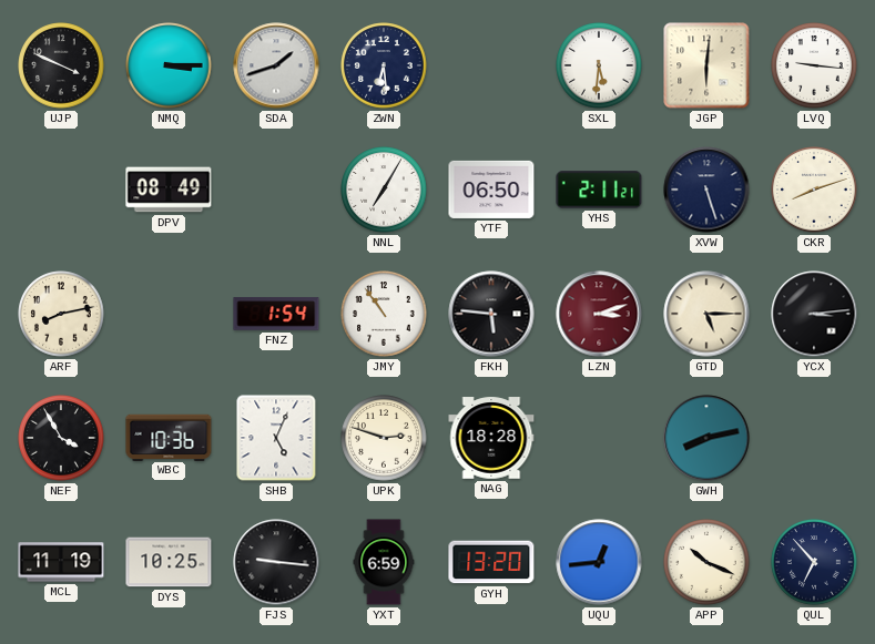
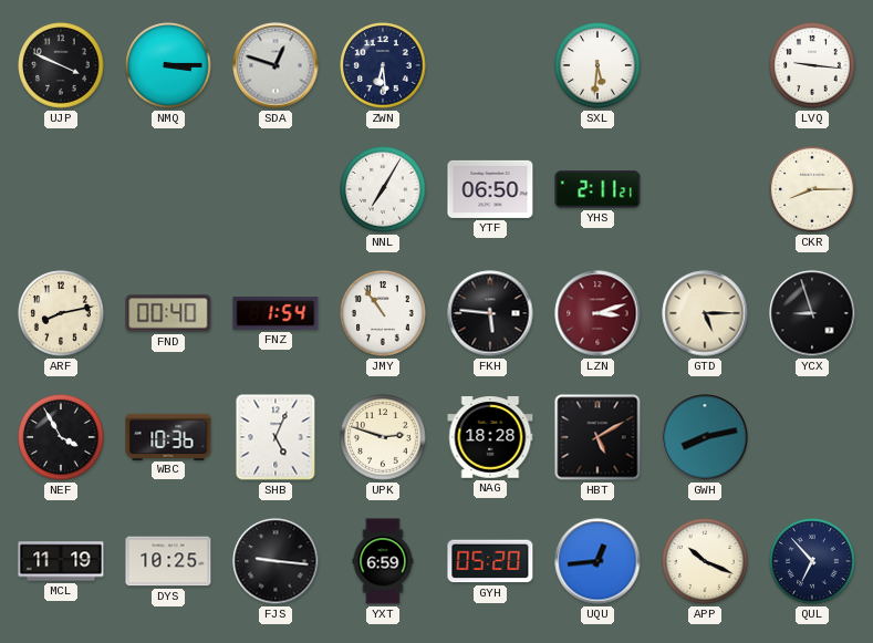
SDA: 1:42 -> 12:48
JGP: 6:01 -> none
DPV: 08:49 -> none
XVW: 5:27 -> none
CKR: 8:12 -> 8:15
FND: none -> 00:40
YCX: 3:14 -> 8:57
HBT: none -> 5:10
GYH: 13:20 -> 05:20
